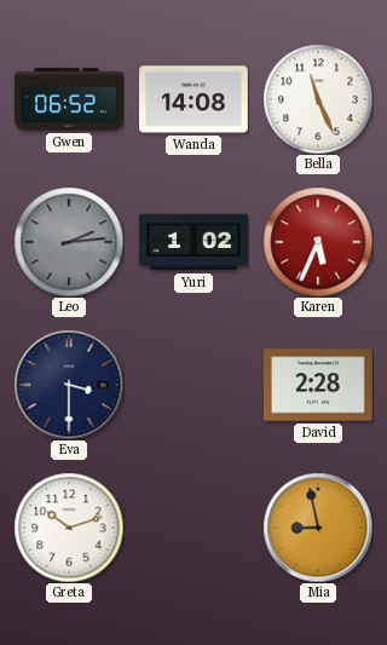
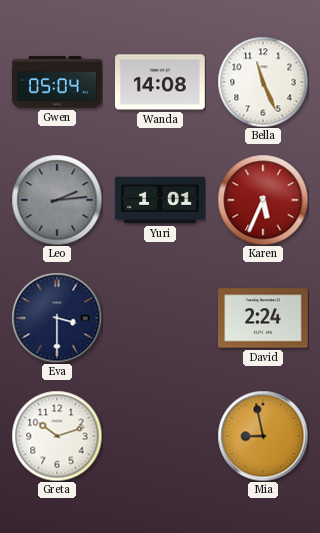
Gwen: 06:52 -> 05:04
Yuri: 1:02 -> 1:01
David: 2:28 -> 2:24
